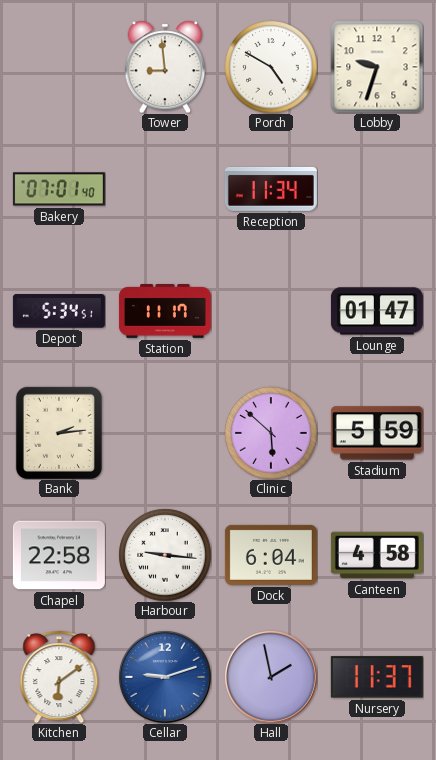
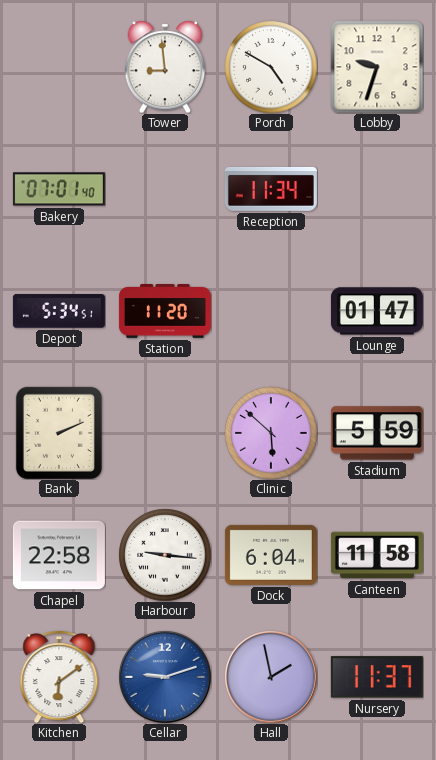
Station: 11:17 -> 11:20
Bank: 2:14 -> 2:11
Canteen: 4:58 -> 11:58
